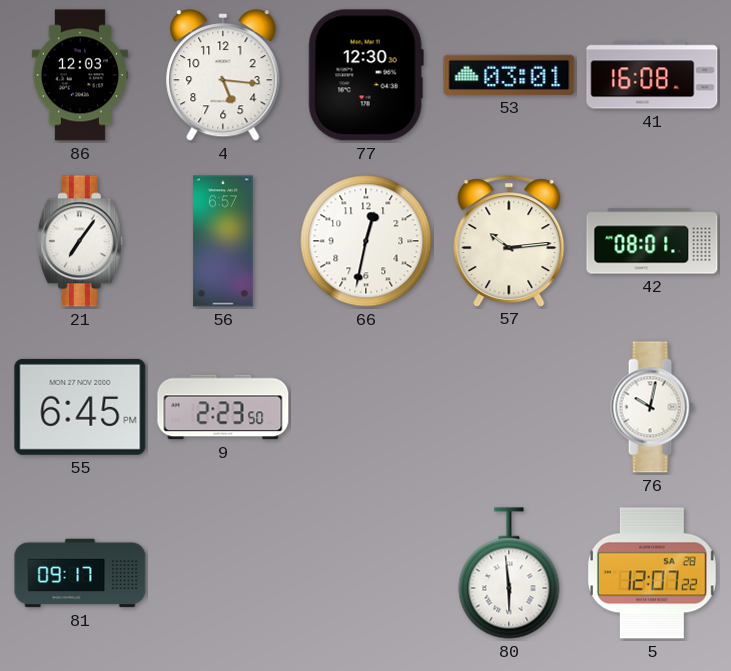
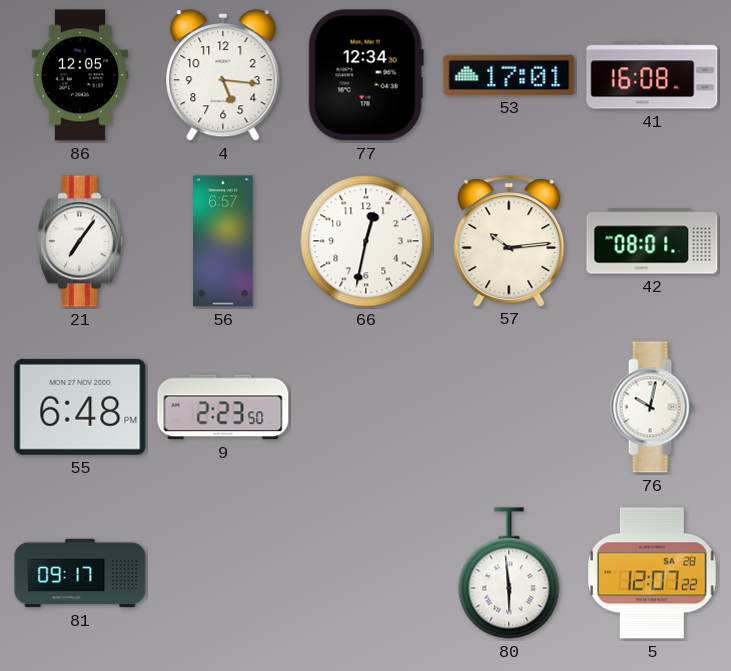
86: 12:03 -> 12:05
77: 12:30 -> 12:34
53: 03:01 -> 17:01
55: 6:45 -> 6:48
